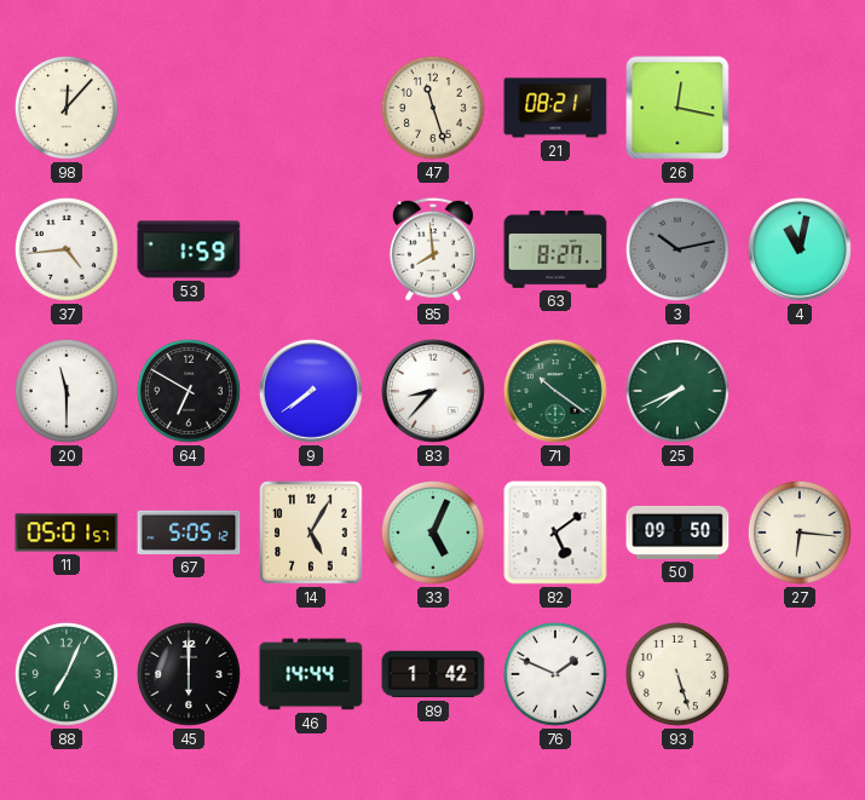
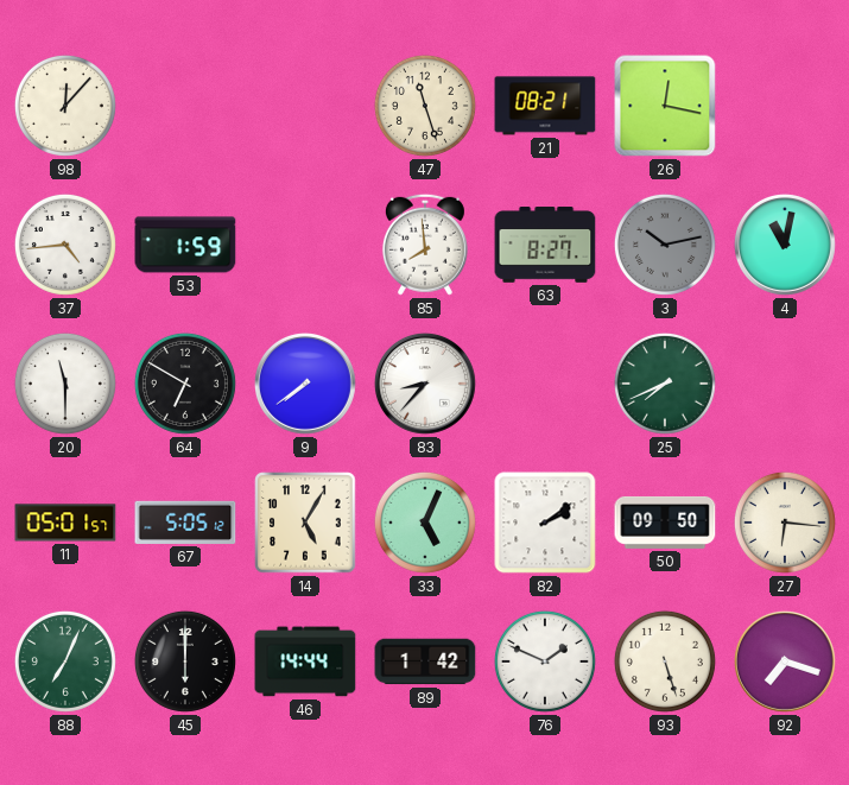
71: 10:21 -> none
82: 5:09 -> 2:09
92: none -> 7:18
